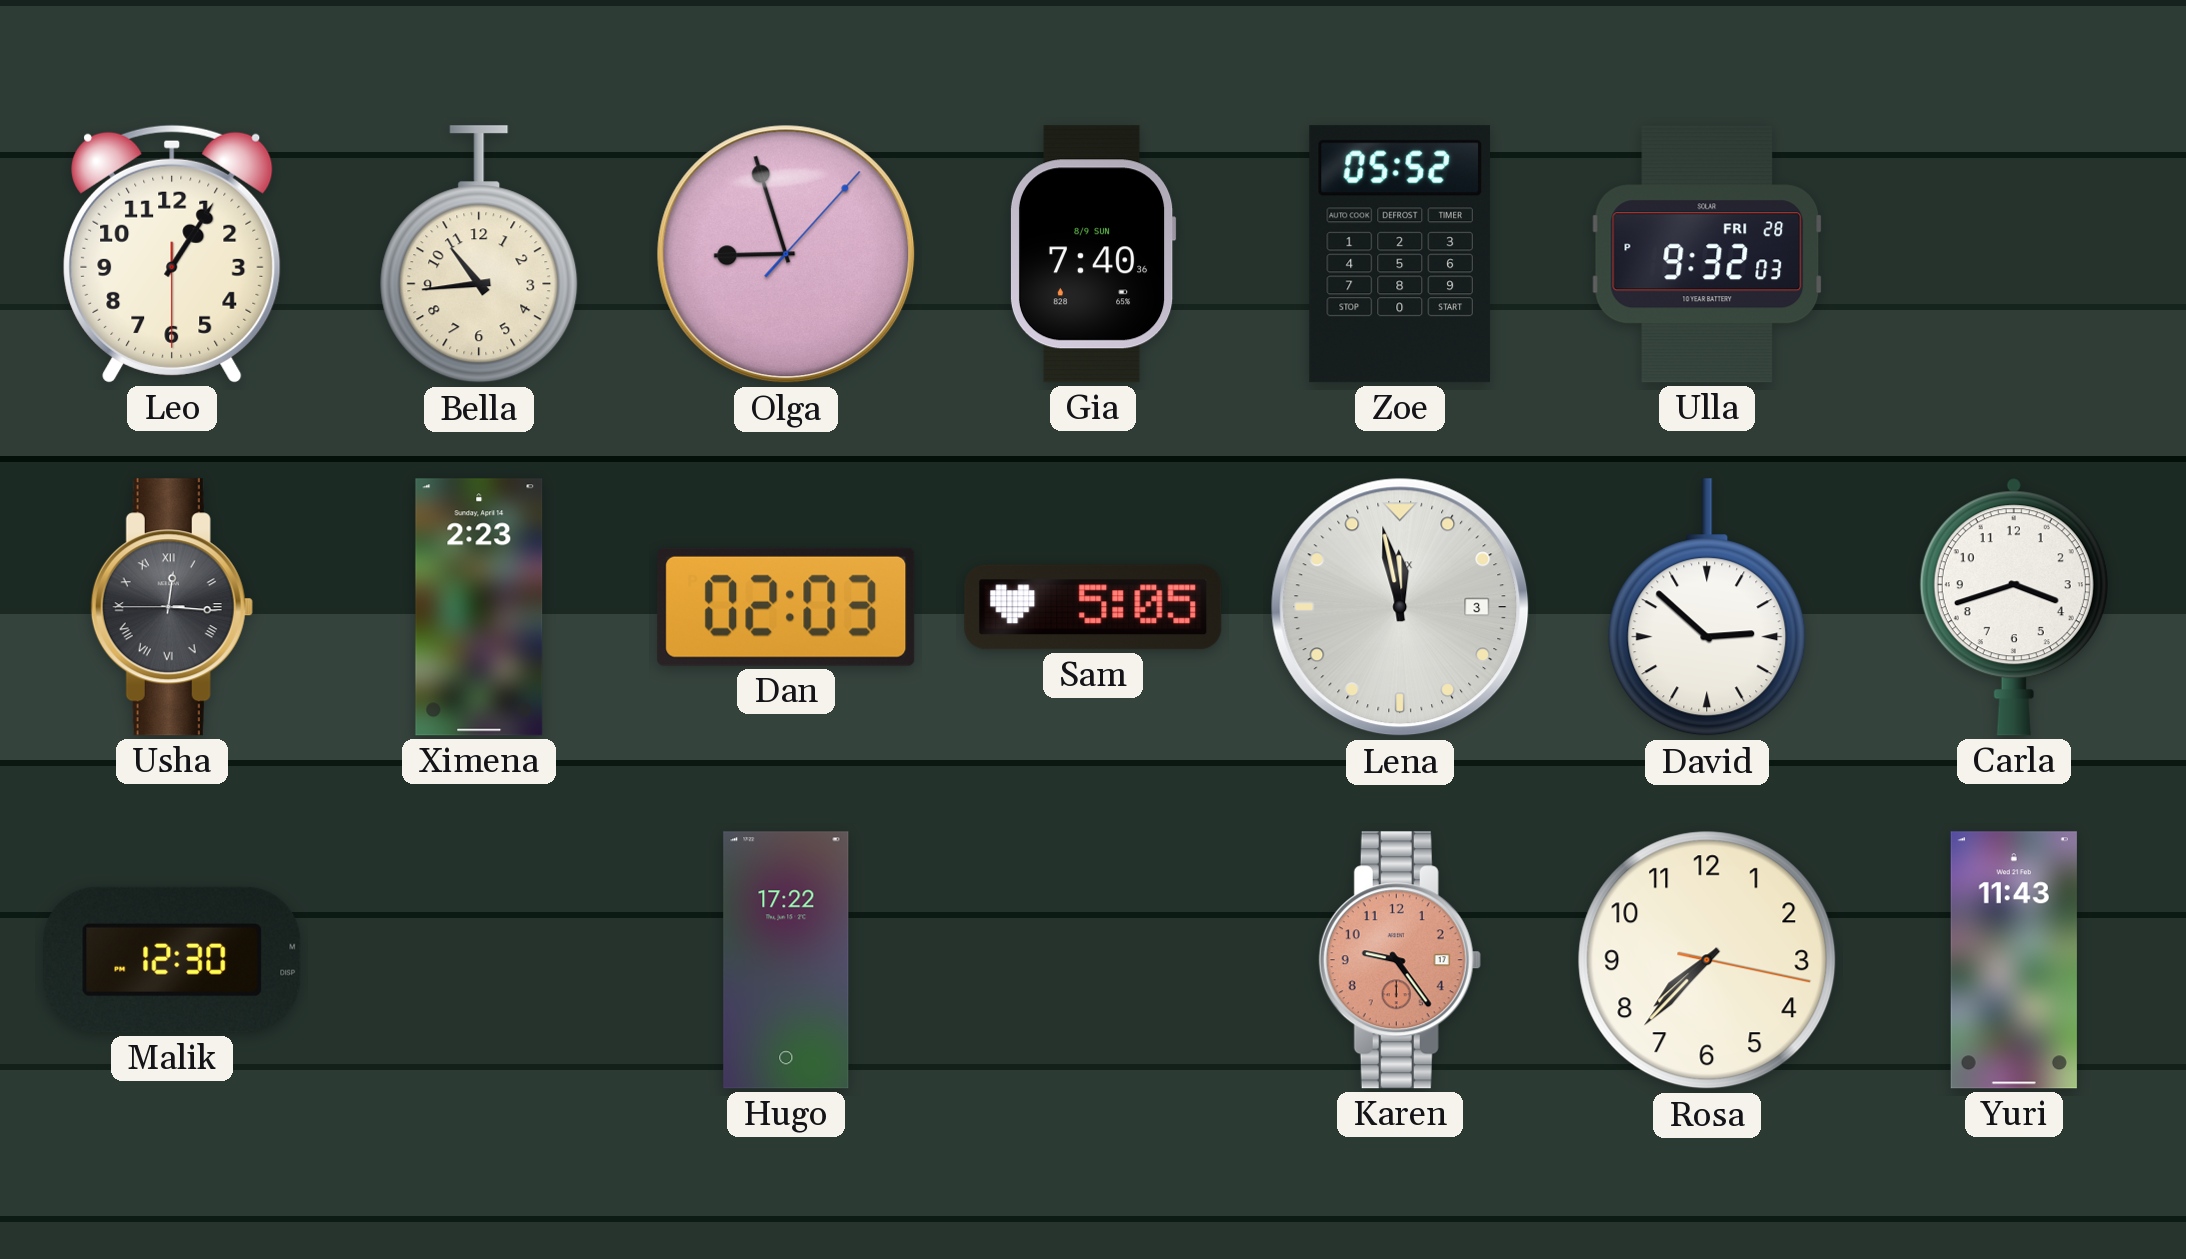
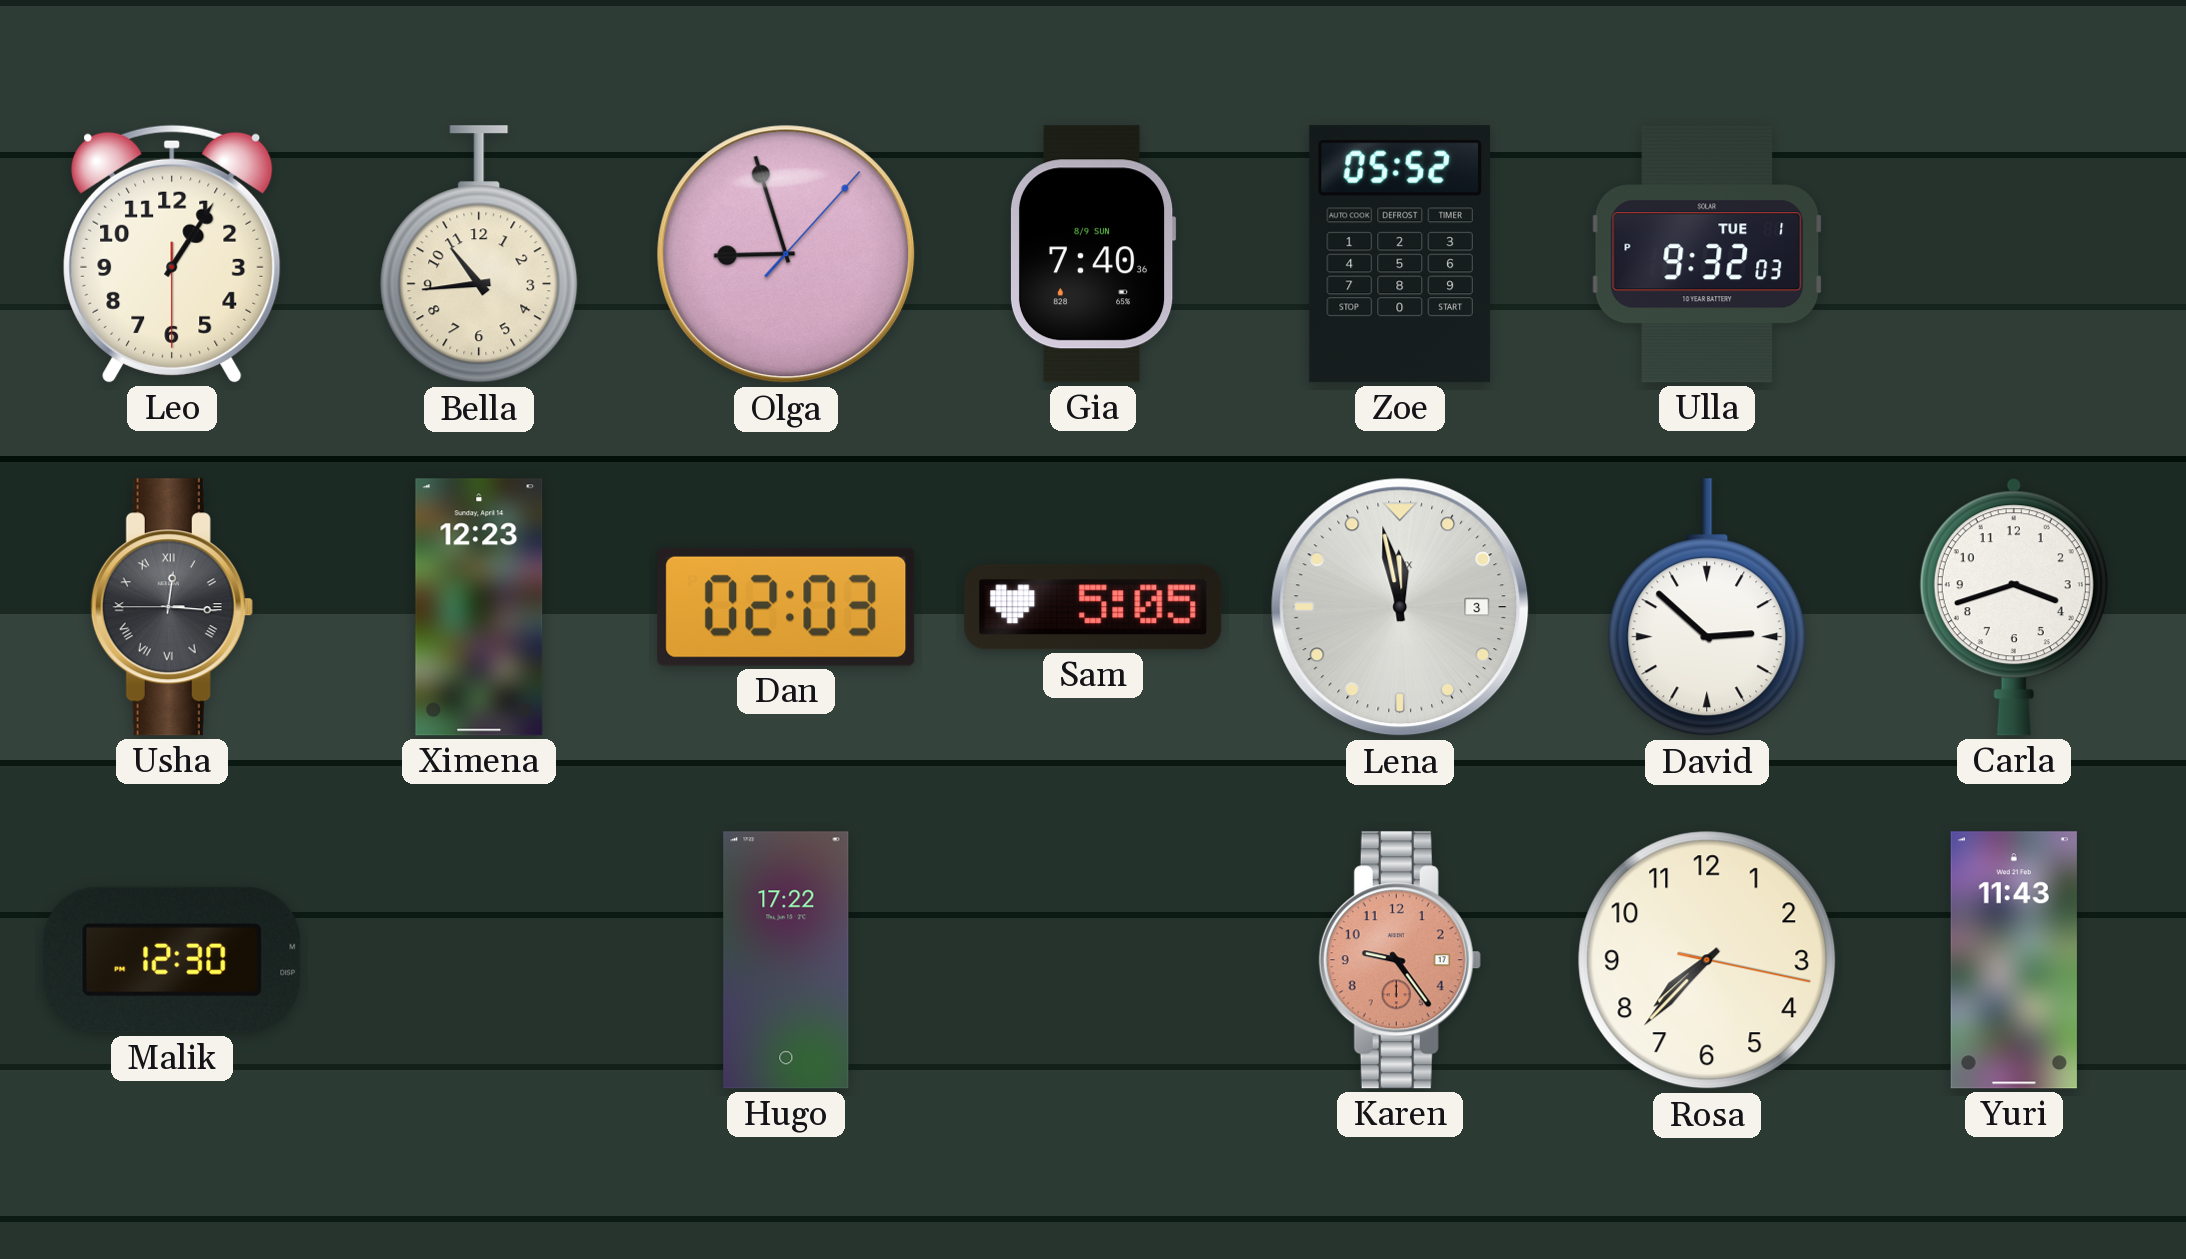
Ulla date: FRI 28 -> TUE 1
Ximena: 2:23 -> 12:23
